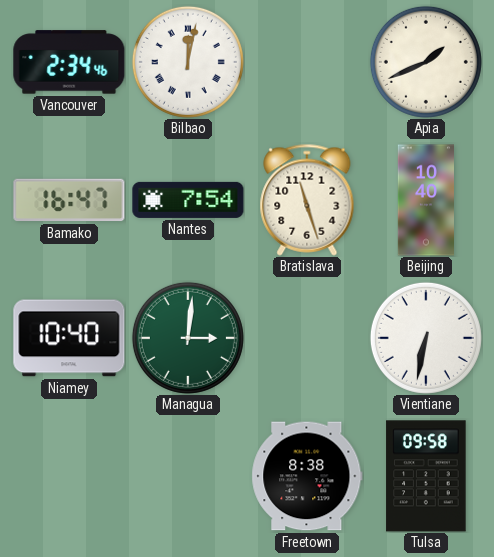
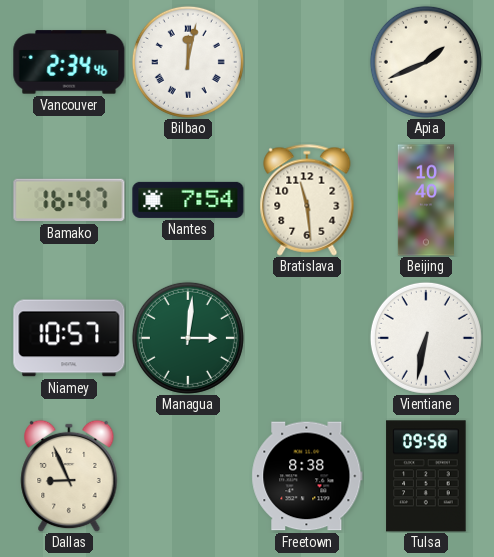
Bratislava: 11:27 -> 11:29
Niamey: 10:40 -> 10:57
Dallas: none -> 8:56
